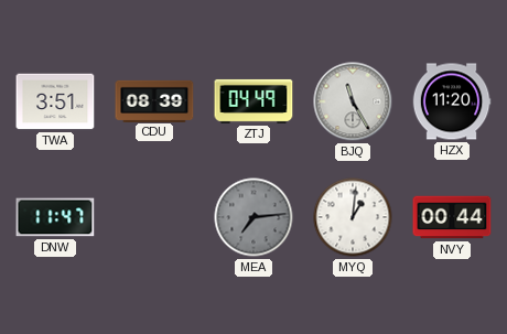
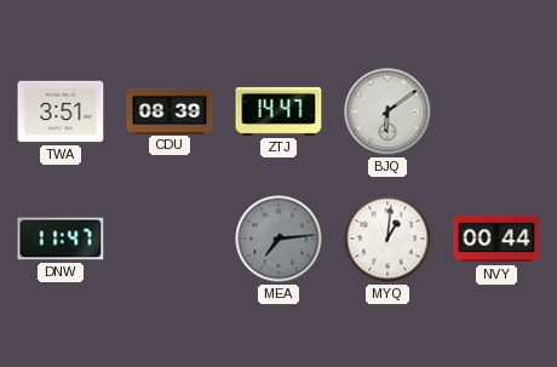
ZTJ: 04:49 -> 14:47
BJQ: 11:25 -> 6:09
HZX: 11:20 -> none
